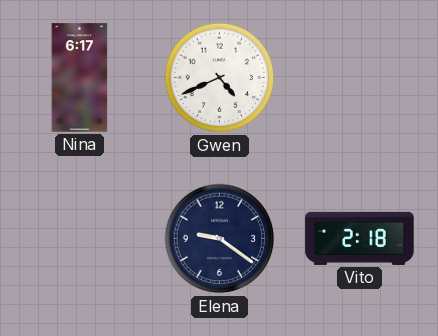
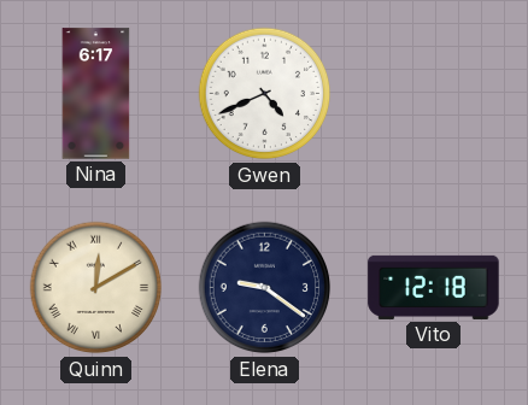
Quinn: none -> 12:10
Vito: 2:18 -> 12:18
